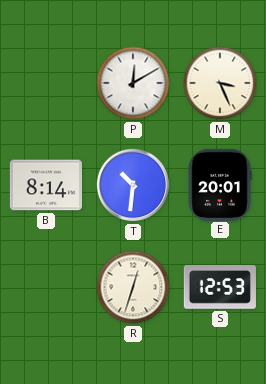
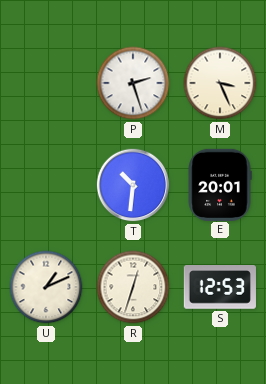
P: 12:10 -> 2:27
B: 8:14 -> none
U: none -> 1:11
